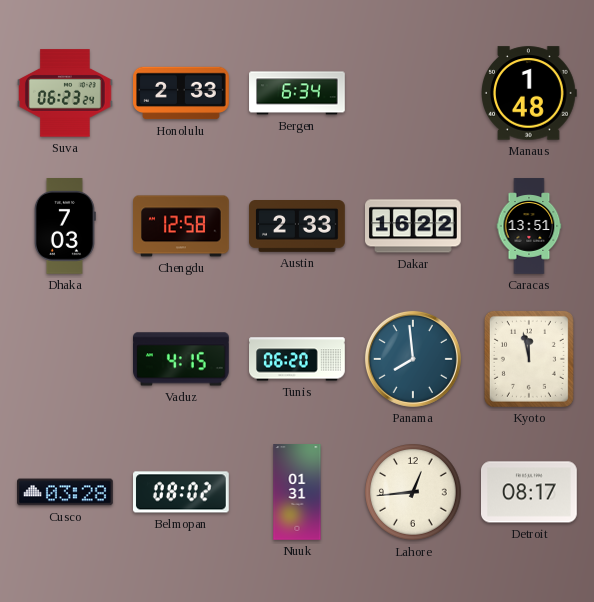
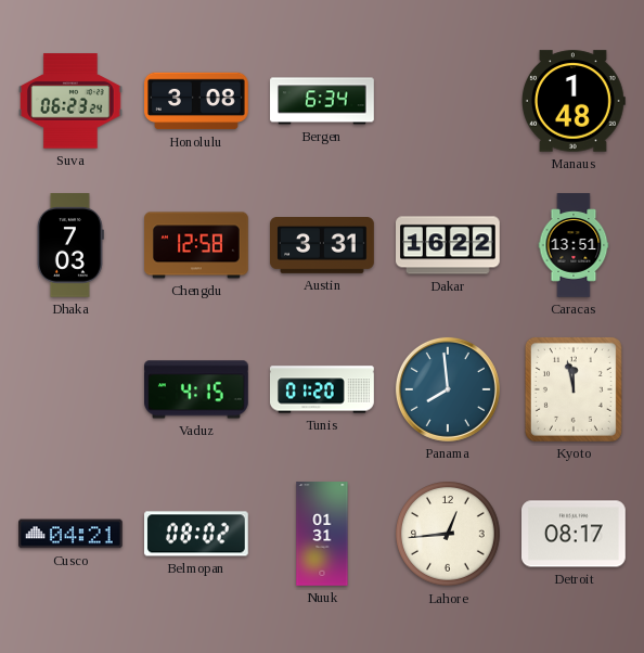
Honolulu: 2:33 -> 3:08
Austin: 2:33 -> 3:31
Tunis: 06:20 -> 01:20
Cusco: 03:28 -> 04:21
